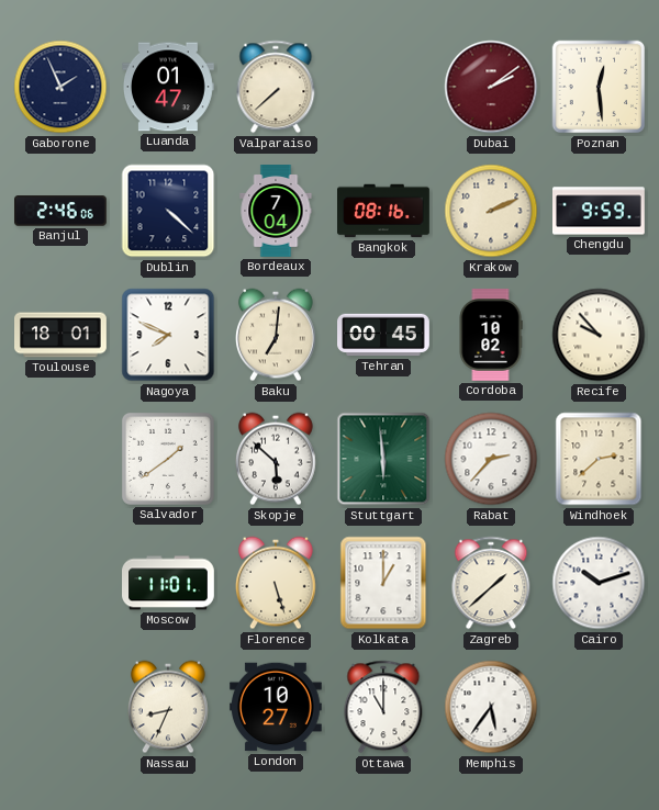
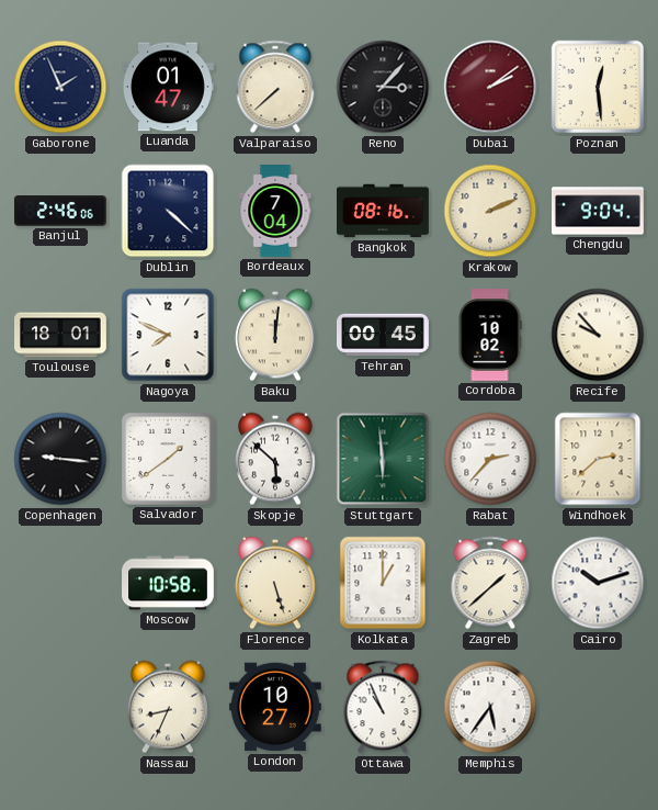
Reno: none -> 3:07
Chengdu: 9:59 -> 9:04
Baku: 7:01 -> 12:01
Copenhagen: none -> 9:16
Moscow: 11:01 -> 10:58
Ottawa: 11:00 -> 10:56
